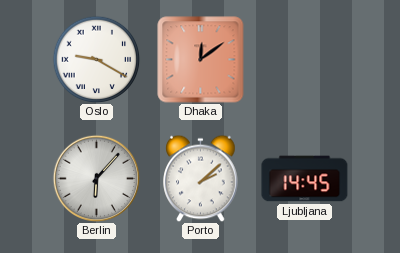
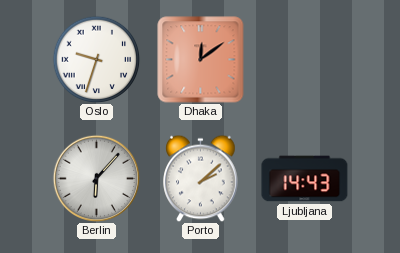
Oslo: 9:20 -> 9:33
Ljubljana: 14:45 -> 14:43
